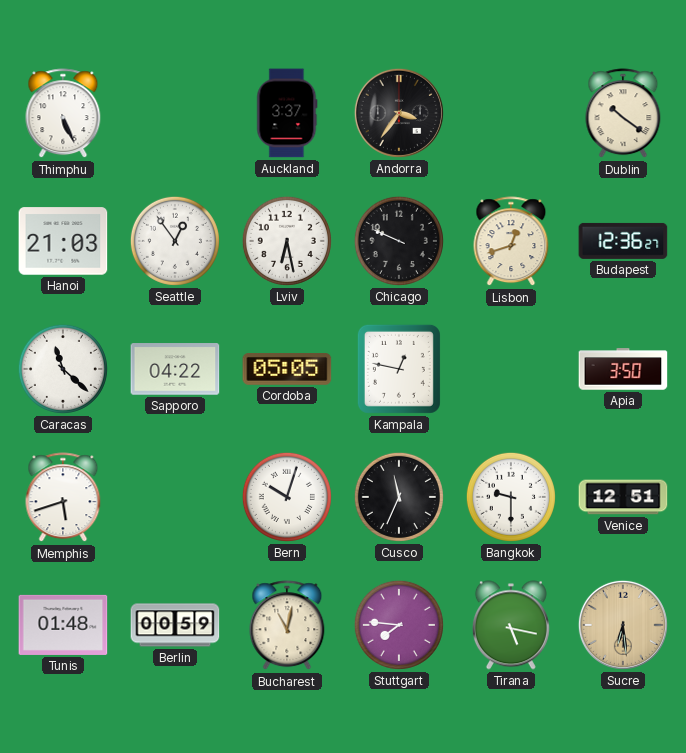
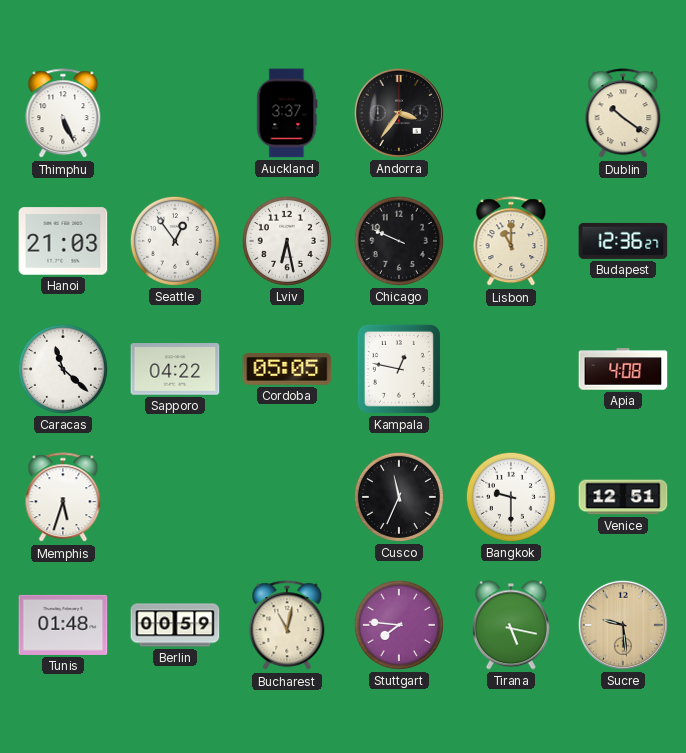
Lisbon: 12:42 -> 11:00
Apia: 3:50 -> 4:08
Memphis: 5:42 -> 5:33
Bern: 10:03 -> none
Sucre: 6:29 -> 9:29
